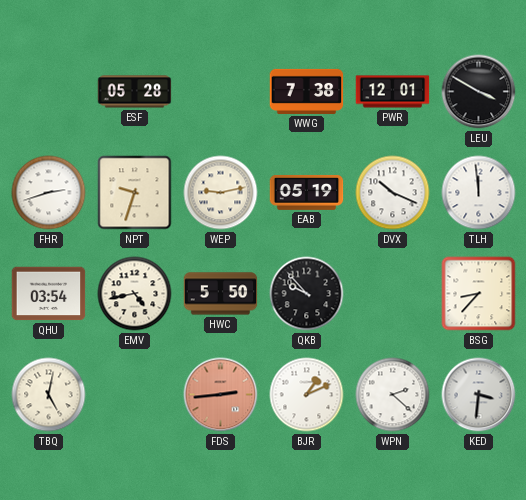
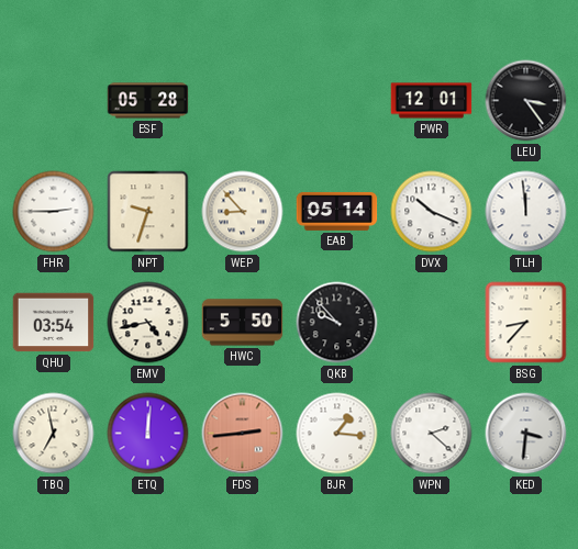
WWG: 7:38 -> none
LEU: 3:50 -> 3:24
FHR: 2:42 -> 2:45
WEP: 9:13 -> 8:53
EAB: 05:19 -> 05:14
TBQ: 5:02 -> 6:58
ETQ: none -> 12:01
BJR: 1:11 -> 1:16
